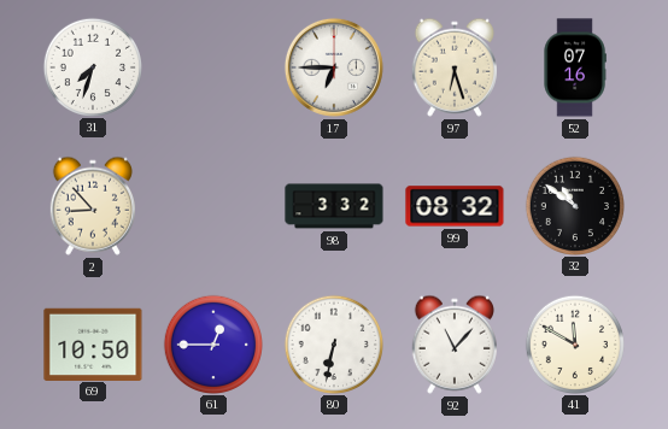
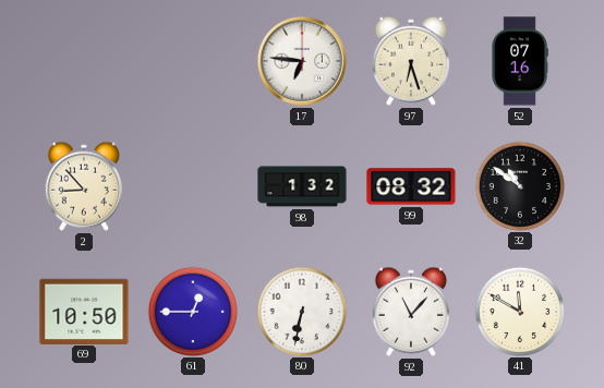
31: 7:33 -> none
17: 6:45 -> 6:46
98: 3:32 -> 1:32
